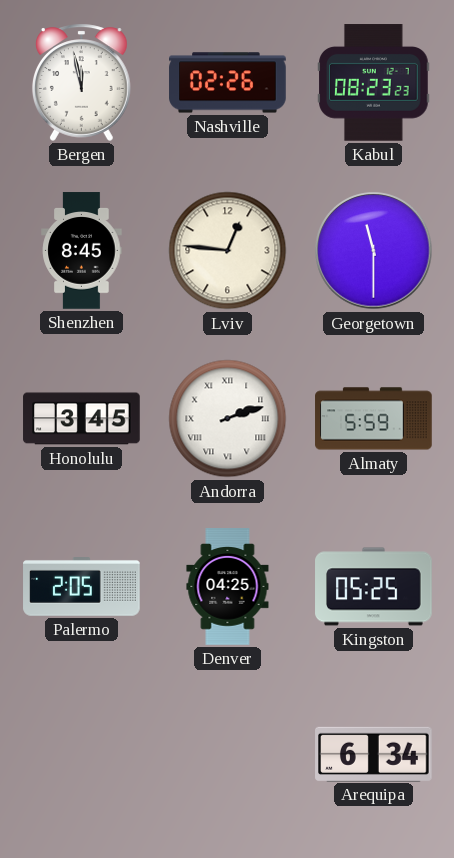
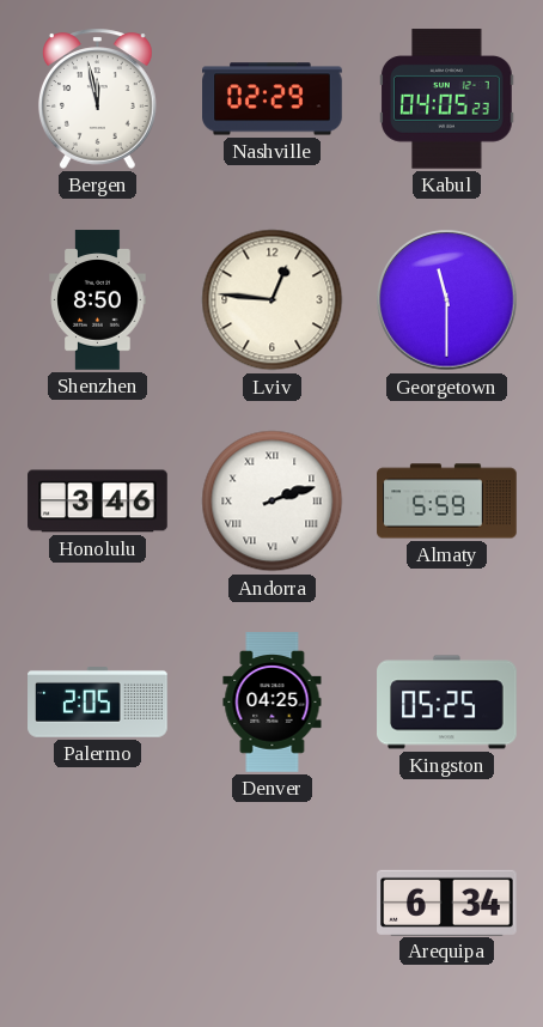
Nashville: 02:26 -> 02:29
Kabul: 08:23 -> 04:05
Shenzhen: 8:45 -> 8:50
Honolulu: 3:45 -> 3:46
